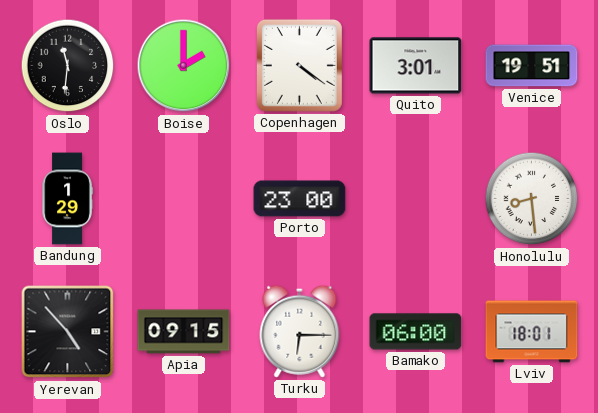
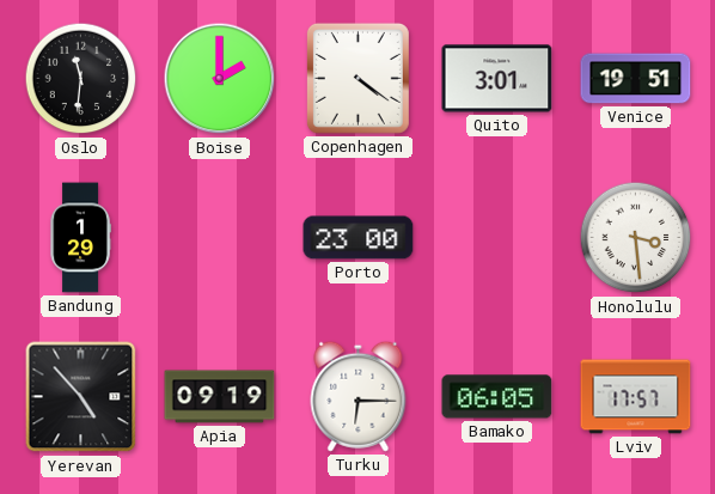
Honolulu: 8:29 -> 3:29
Apia: 09:15 -> 09:19
Bamako: 06:00 -> 06:05
Lviv: 18:01 -> 17:57
